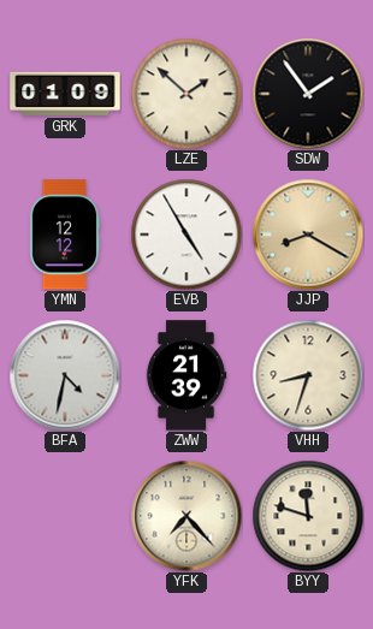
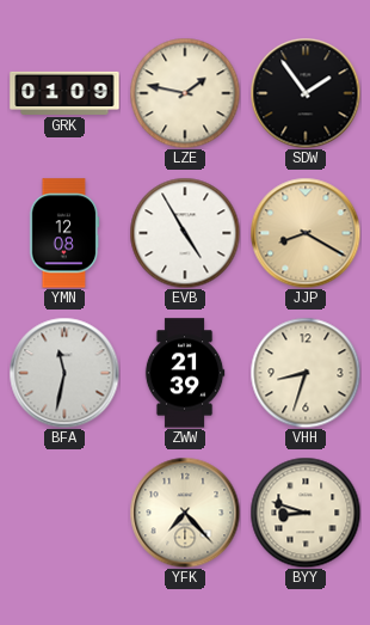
LZE: 1:52 -> 1:47
YMN: 12:12 -> 12:08
BFA: 4:32 -> 11:32
BYY: 11:48 -> 8:48
